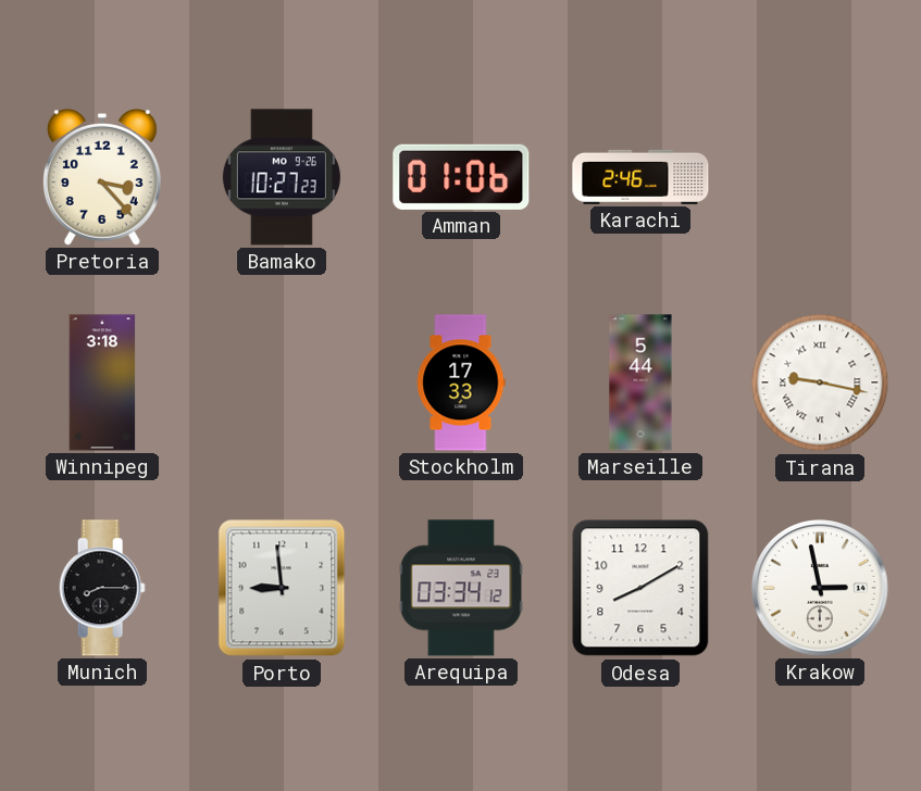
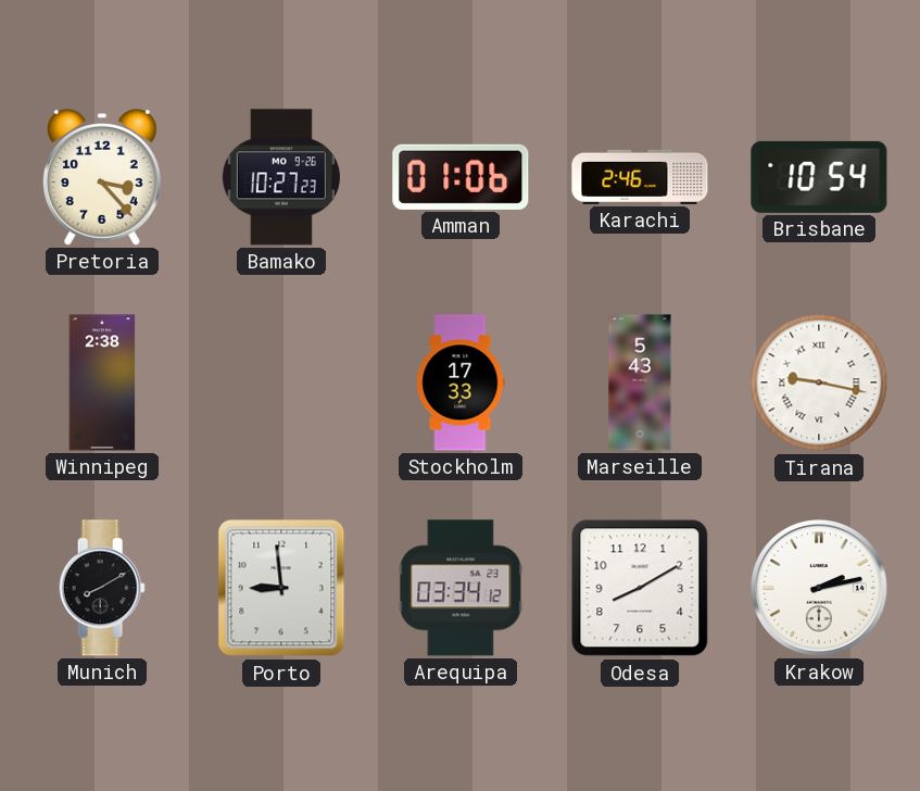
Brisbane: none -> 10:54
Winnipeg: 3:18 -> 2:38
Marseille: 5:44 -> 5:43
Munich: 8:15 -> 8:10
Krakow: 2:58 -> 2:13
